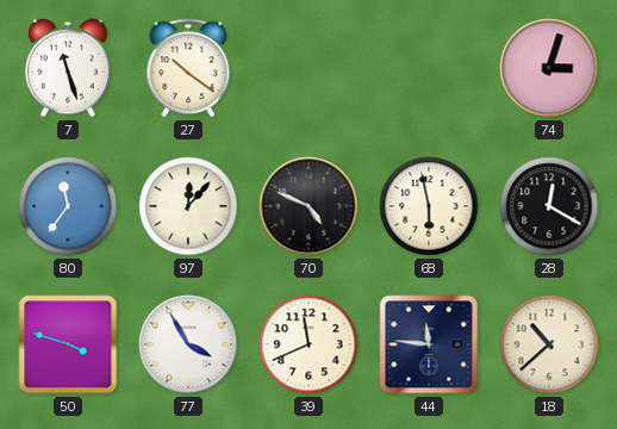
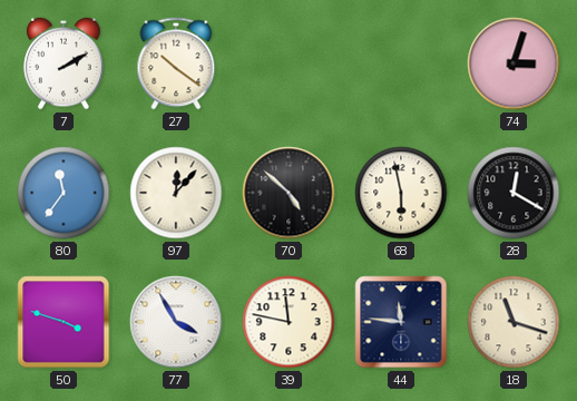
7: 11:27 -> 2:10
70: 4:49 -> 4:52
39: 11:41 -> 11:47
18: 10:38 -> 11:18
